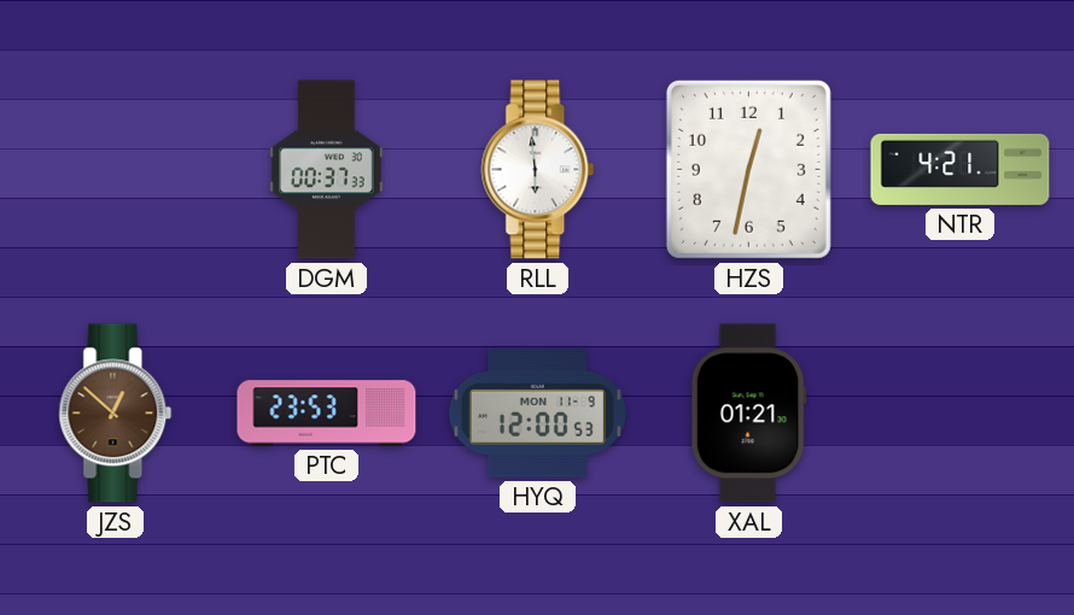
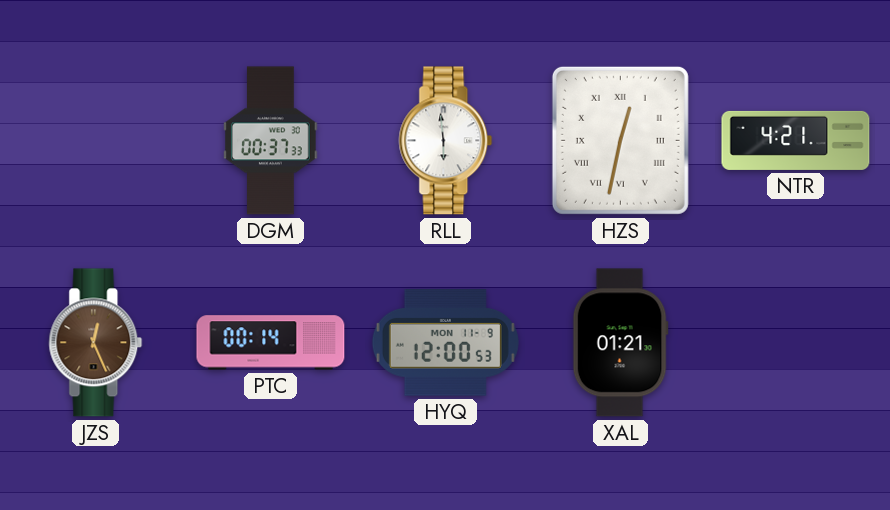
HZS numerals: Arabic -> Roman
JZS: 12:52 -> 12:26
PTC: 23:53 -> 00:14
